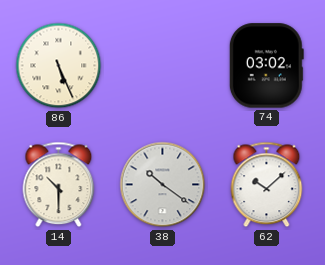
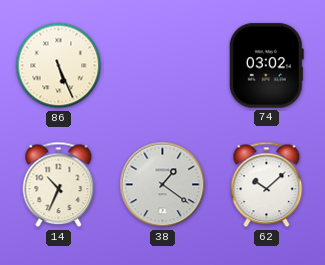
14: 10:30 -> 10:34
38: 10:21 -> 1:21
